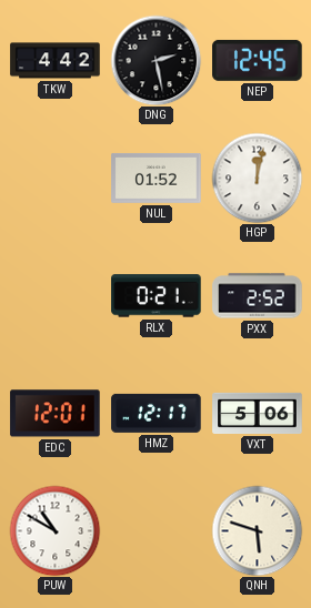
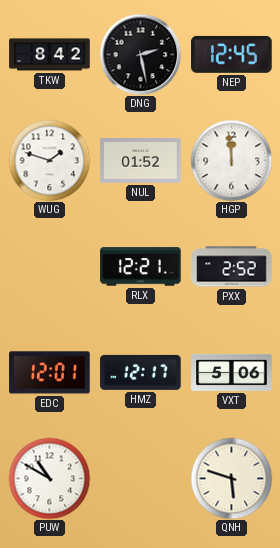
TKW: 4:42 -> 8:42
WUG: none -> 1:48
HGP: 12:02 -> 11:59
RLX: 0:21 -> 12:21
